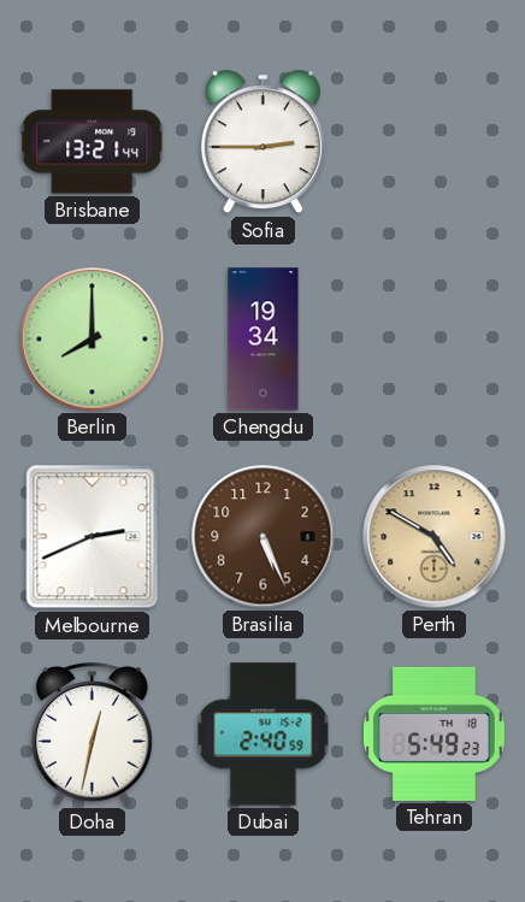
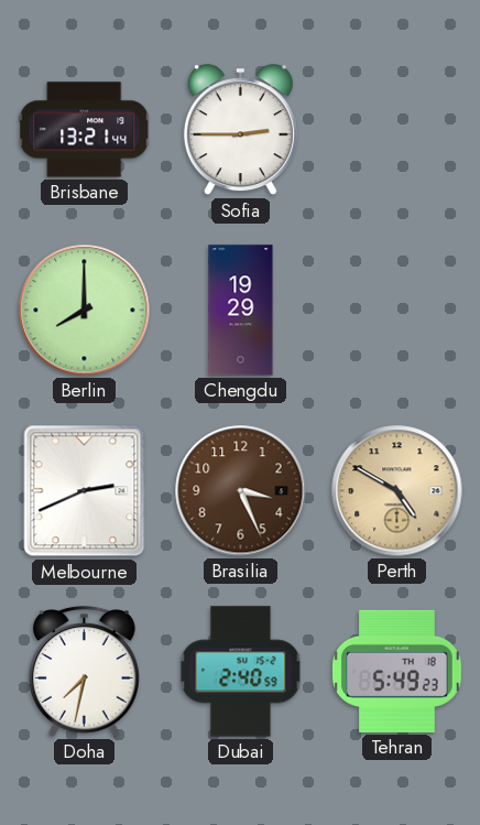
Chengdu: 19:34 -> 19:29
Brasilia: 5:26 -> 3:26
Doha: 12:32 -> 7:32
